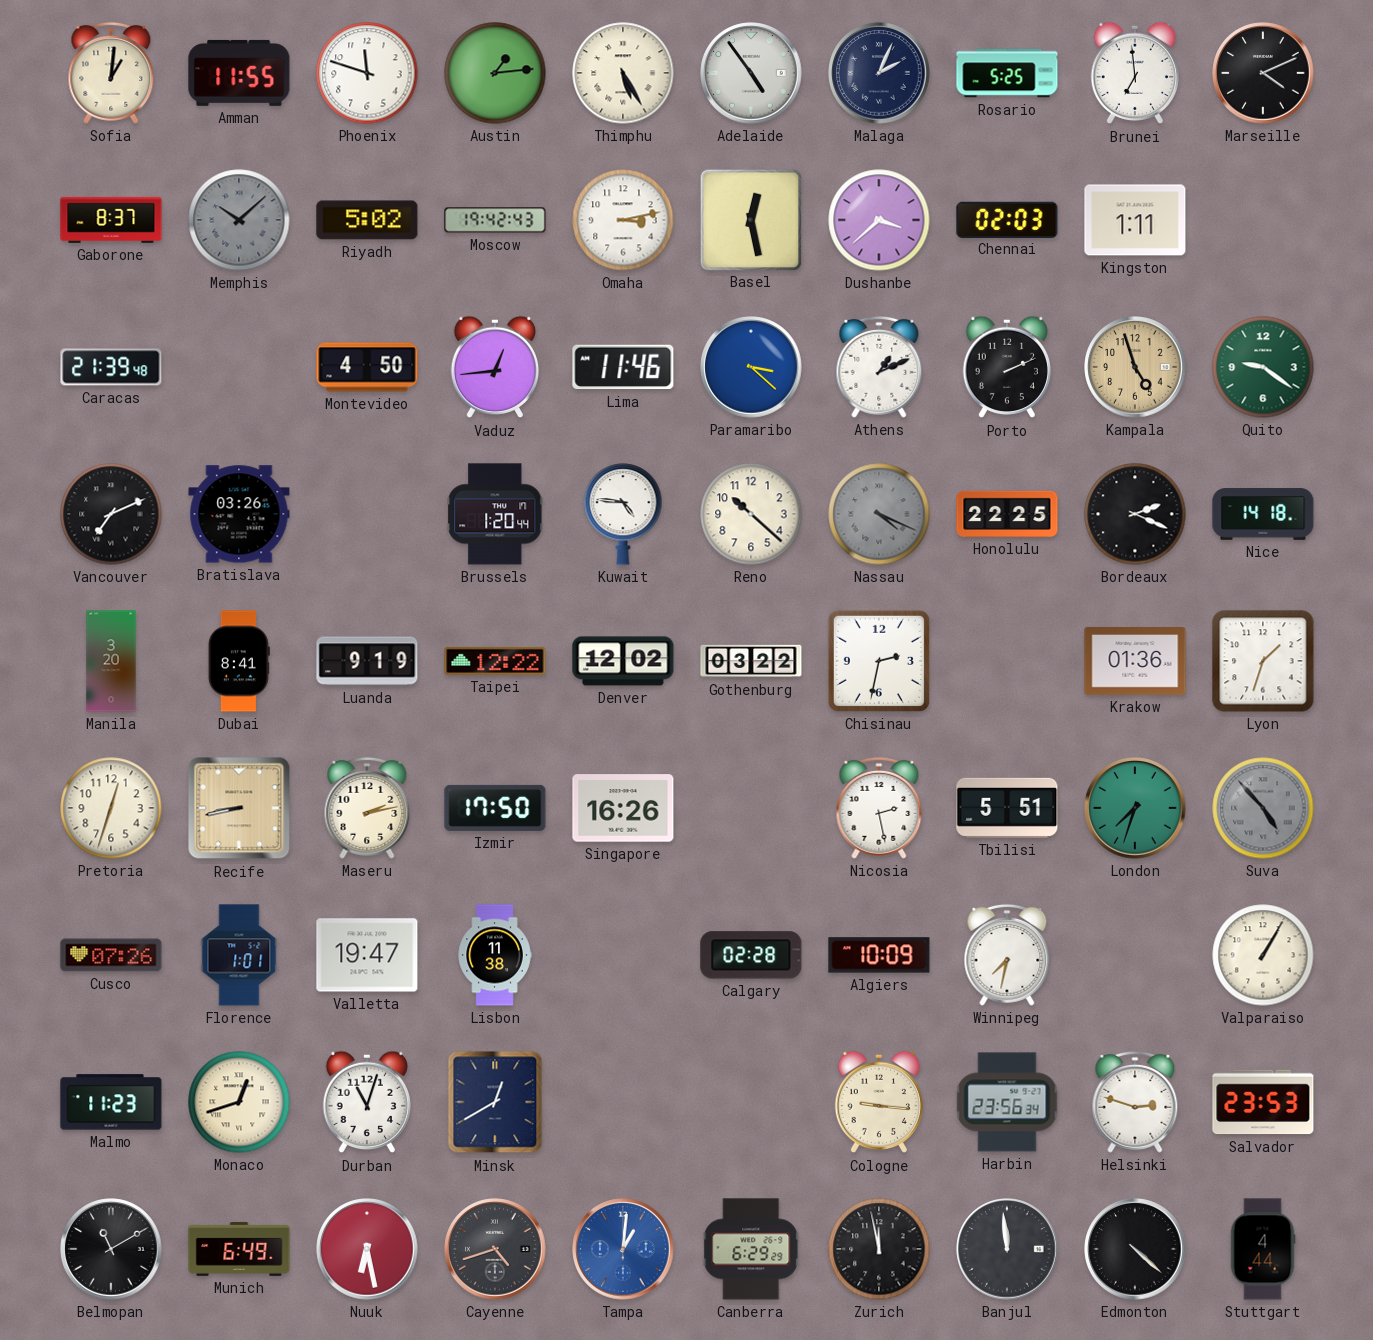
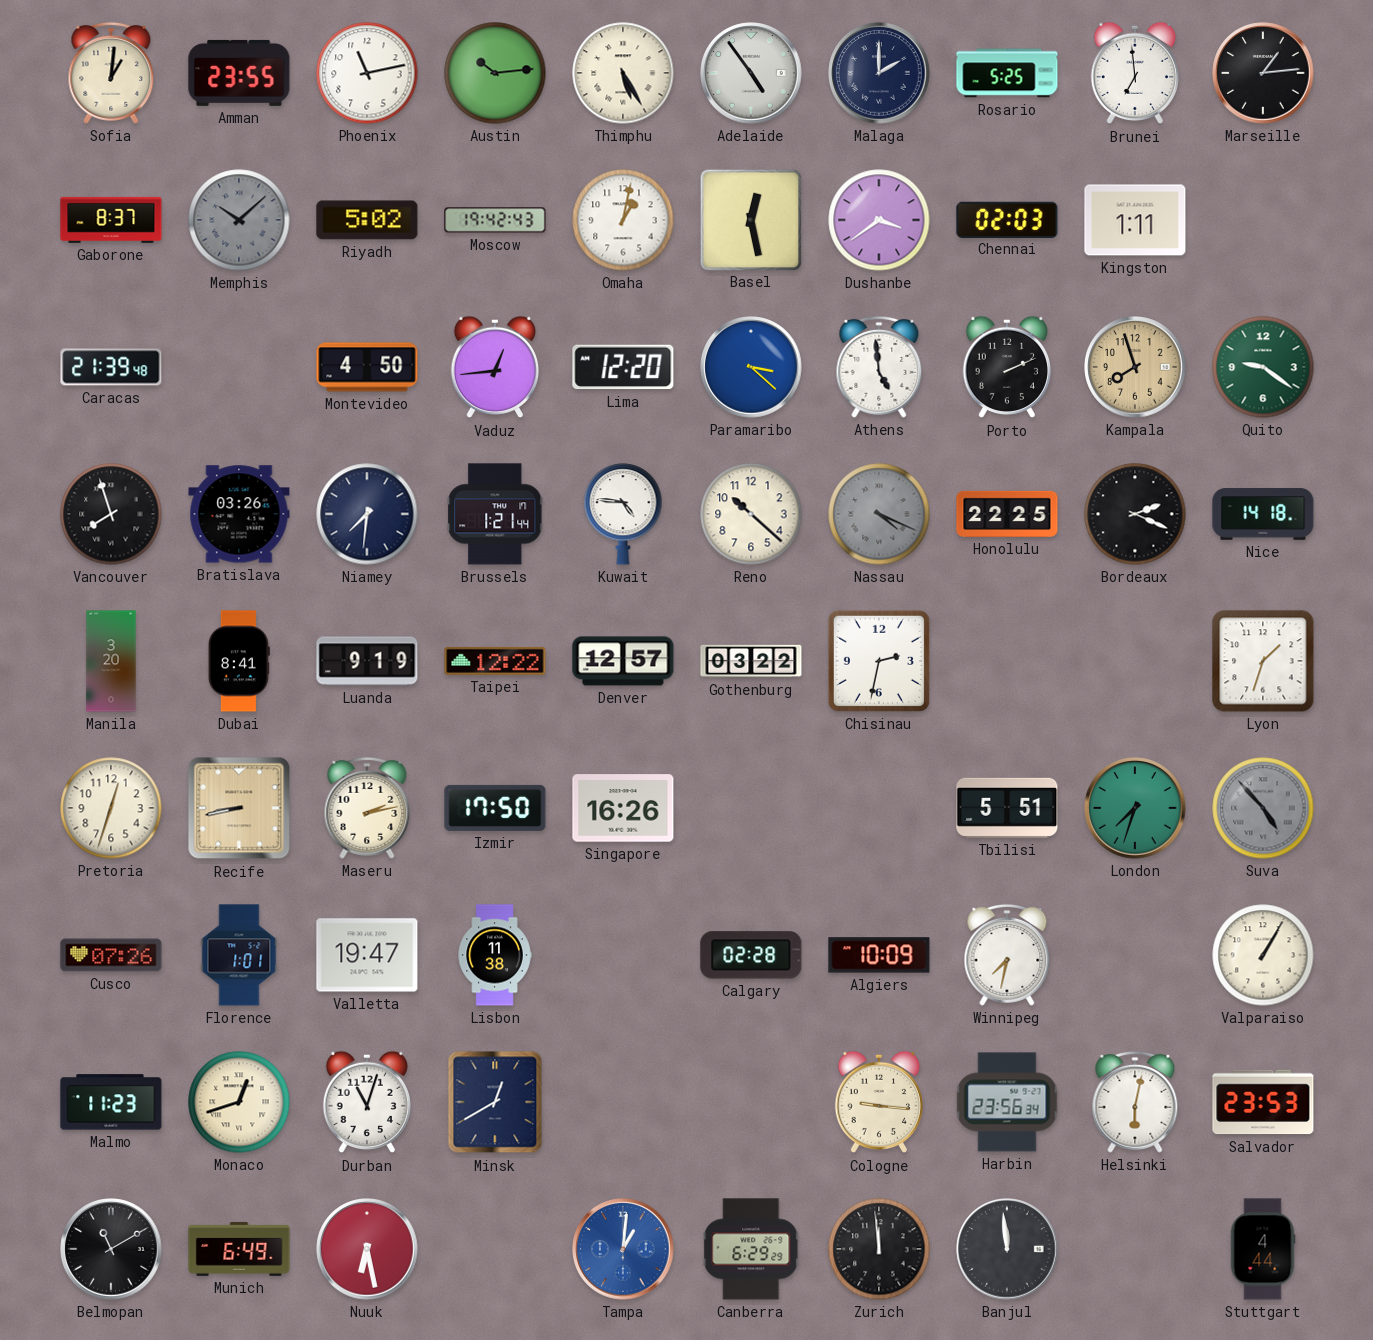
Amman: 11:55 -> 23:55
Phoenix: 11:48 -> 11:13
Austin: 1:14 -> 10:14
Malaga: 2:04 -> 2:00
Marseille: 4:11 -> 1:14
Omaha: 3:13 -> 1:02
Dushanbe: 3:38 -> 3:39
Lima: 11:46 -> 12:20
Athens: 1:11 -> 4:59
Kampala: 4:57 -> 7:57
Vancouver: 7:11 -> 7:57
Niamey: none -> 7:31
Brussels: 1:20 -> 1:21
Denver: 12:02 -> 12:57
Krakow: 01:36 -> none
Nicosia: 2:28 -> none
Helsinki: 2:48 -> 6:02
Cayenne: 4:42 -> none
Zurich: 11:58 -> 11:59
Edmonton: 4:22 -> none
